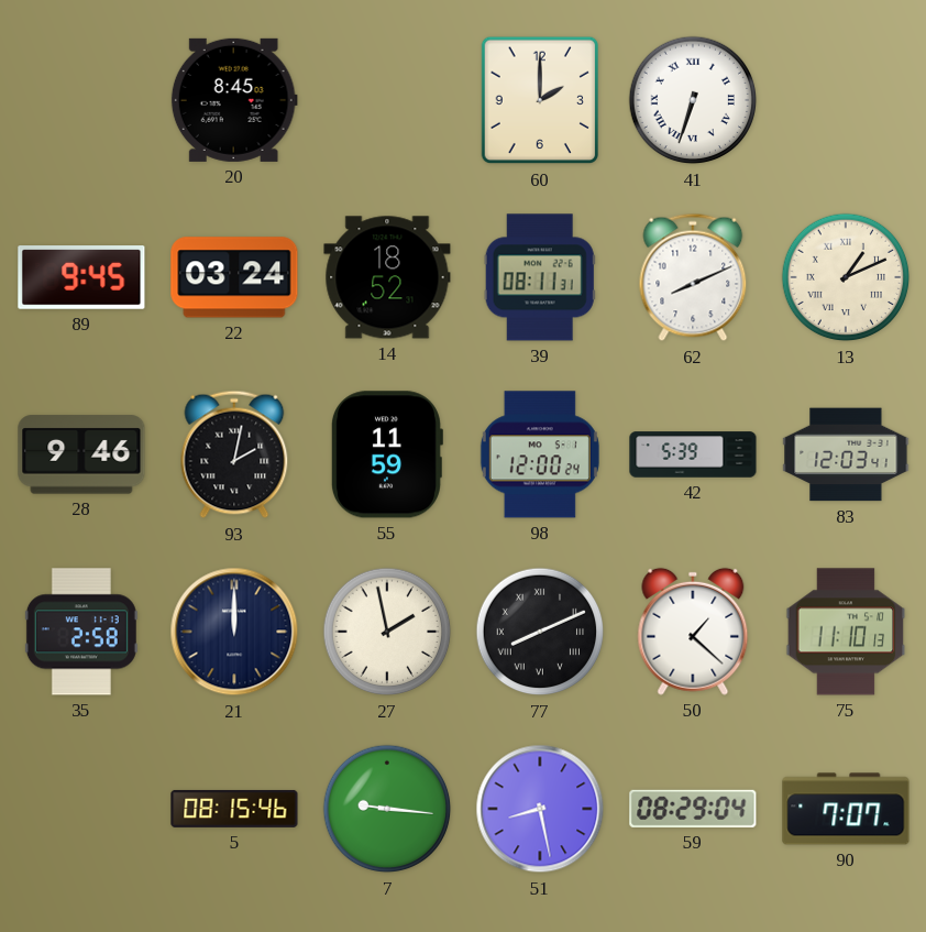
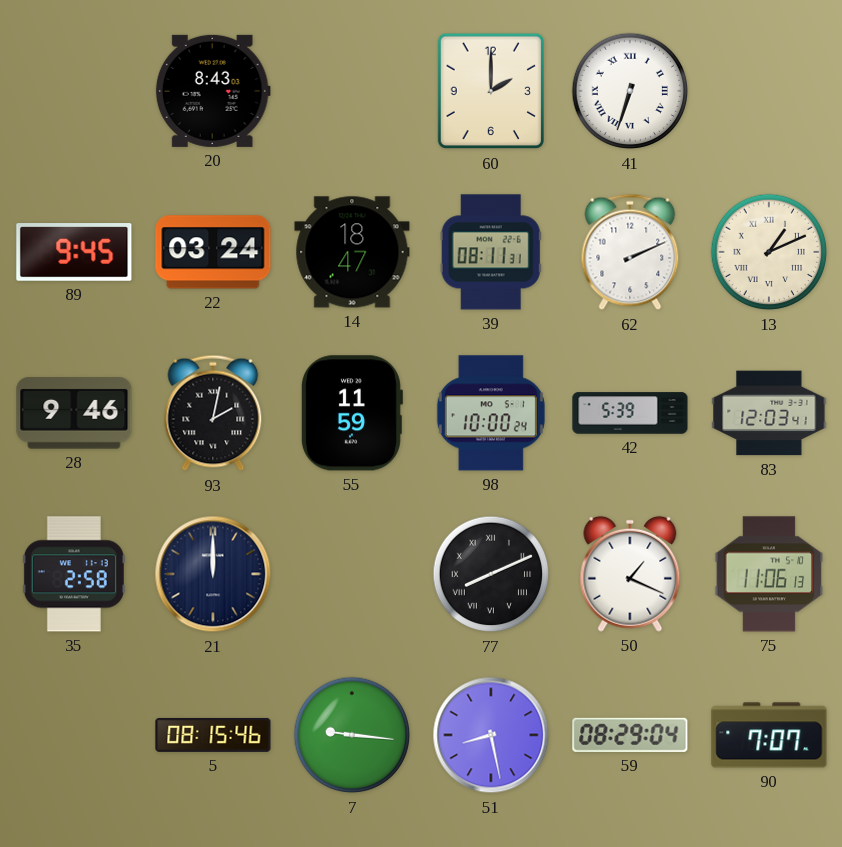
20: 8:45 -> 8:43
14: 18:52 -> 18:47
62: 8:11 -> 2:11
98: 12:00 -> 10:00
27: 1:58 -> none
50: 1:22 -> 1:19
75: 11:10 -> 11:06
